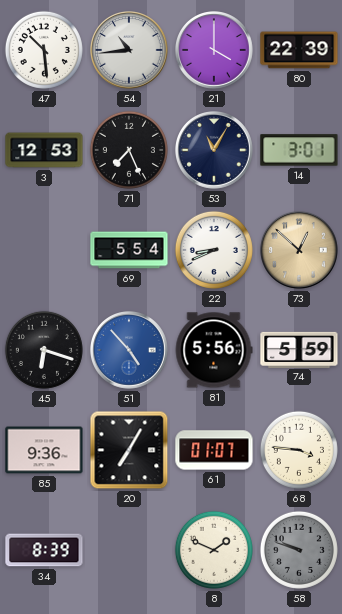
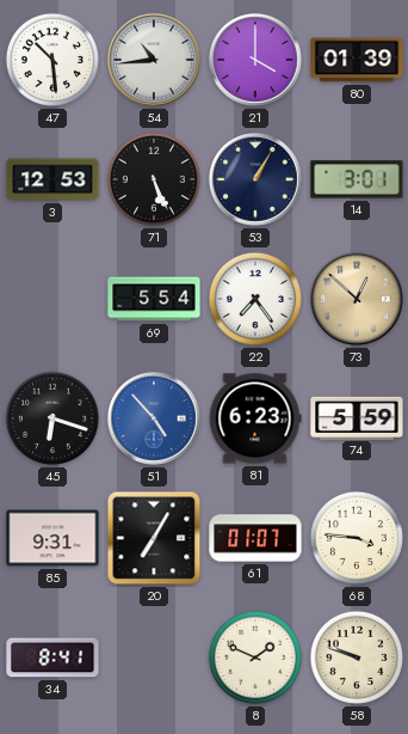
80: 22:39 -> 01:39
71: 7:26 -> 5:26
53: 11:05 -> 1:05
22: 8:41 -> 7:24
81: 5:56 -> 6:23
85: 9:36 -> 9:31
34: 8:39 -> 8:41
58 dial: grey -> cream
